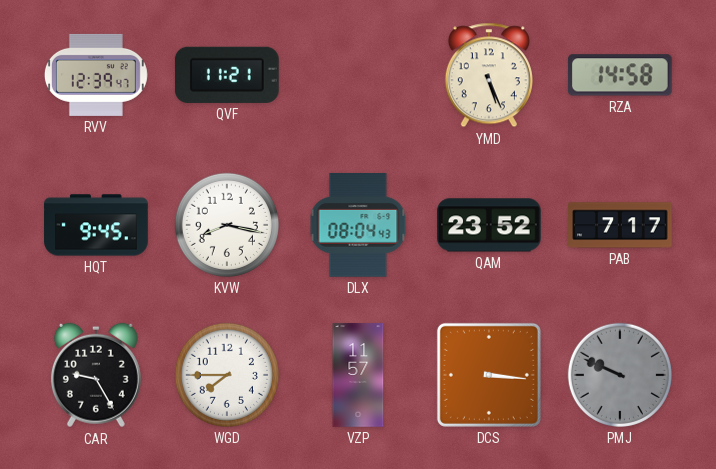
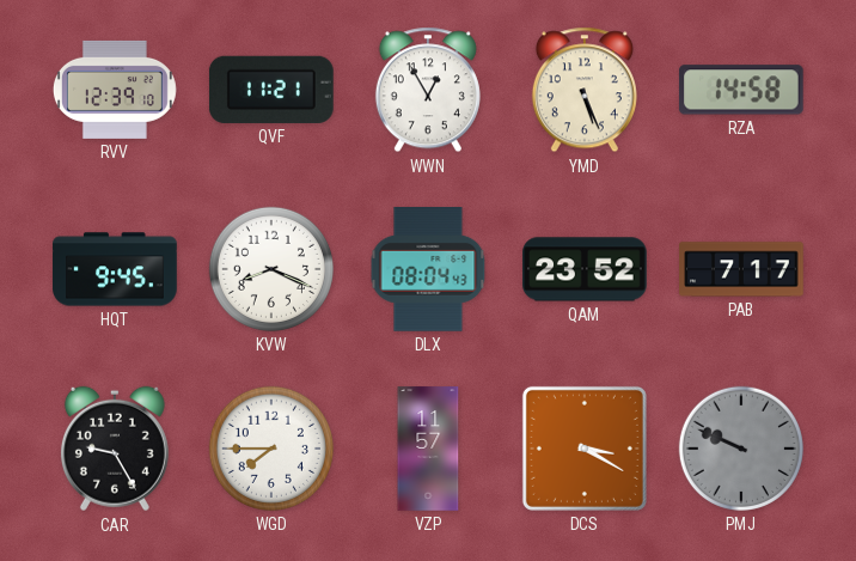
RVV: 12:39:47 -> 12:39:10
WWN: none -> 12:55
KVW: 8:17 -> 8:19
DCS: 3:16 -> 3:20
